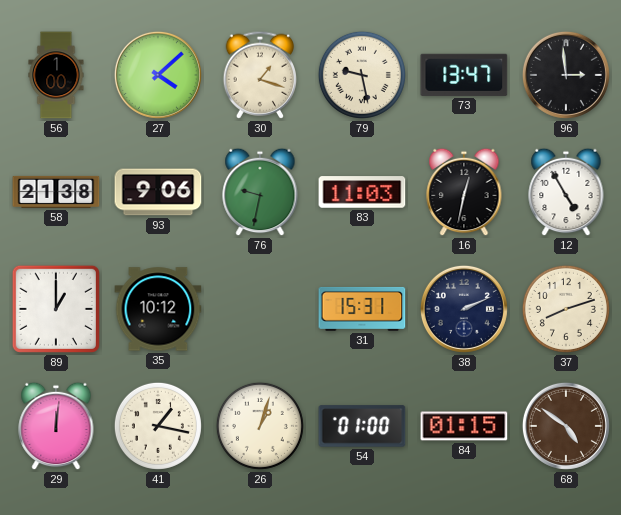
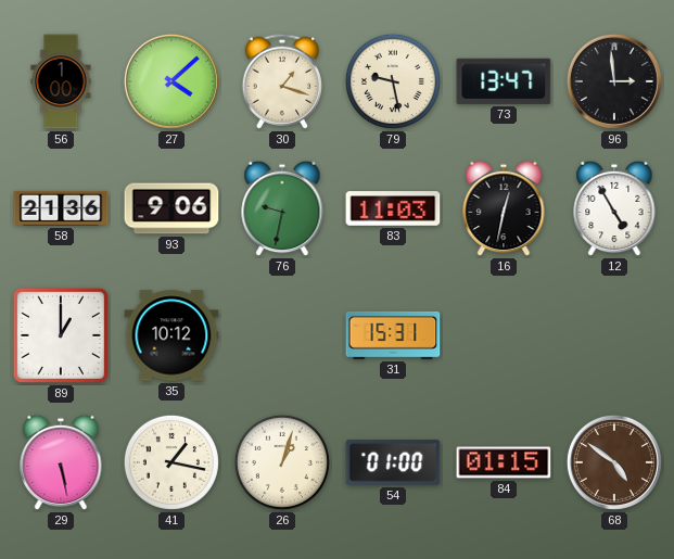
58: 21:38 -> 21:36
38: 2:11 -> none
37: 8:12 -> none
29: 12:01 -> 5:28
